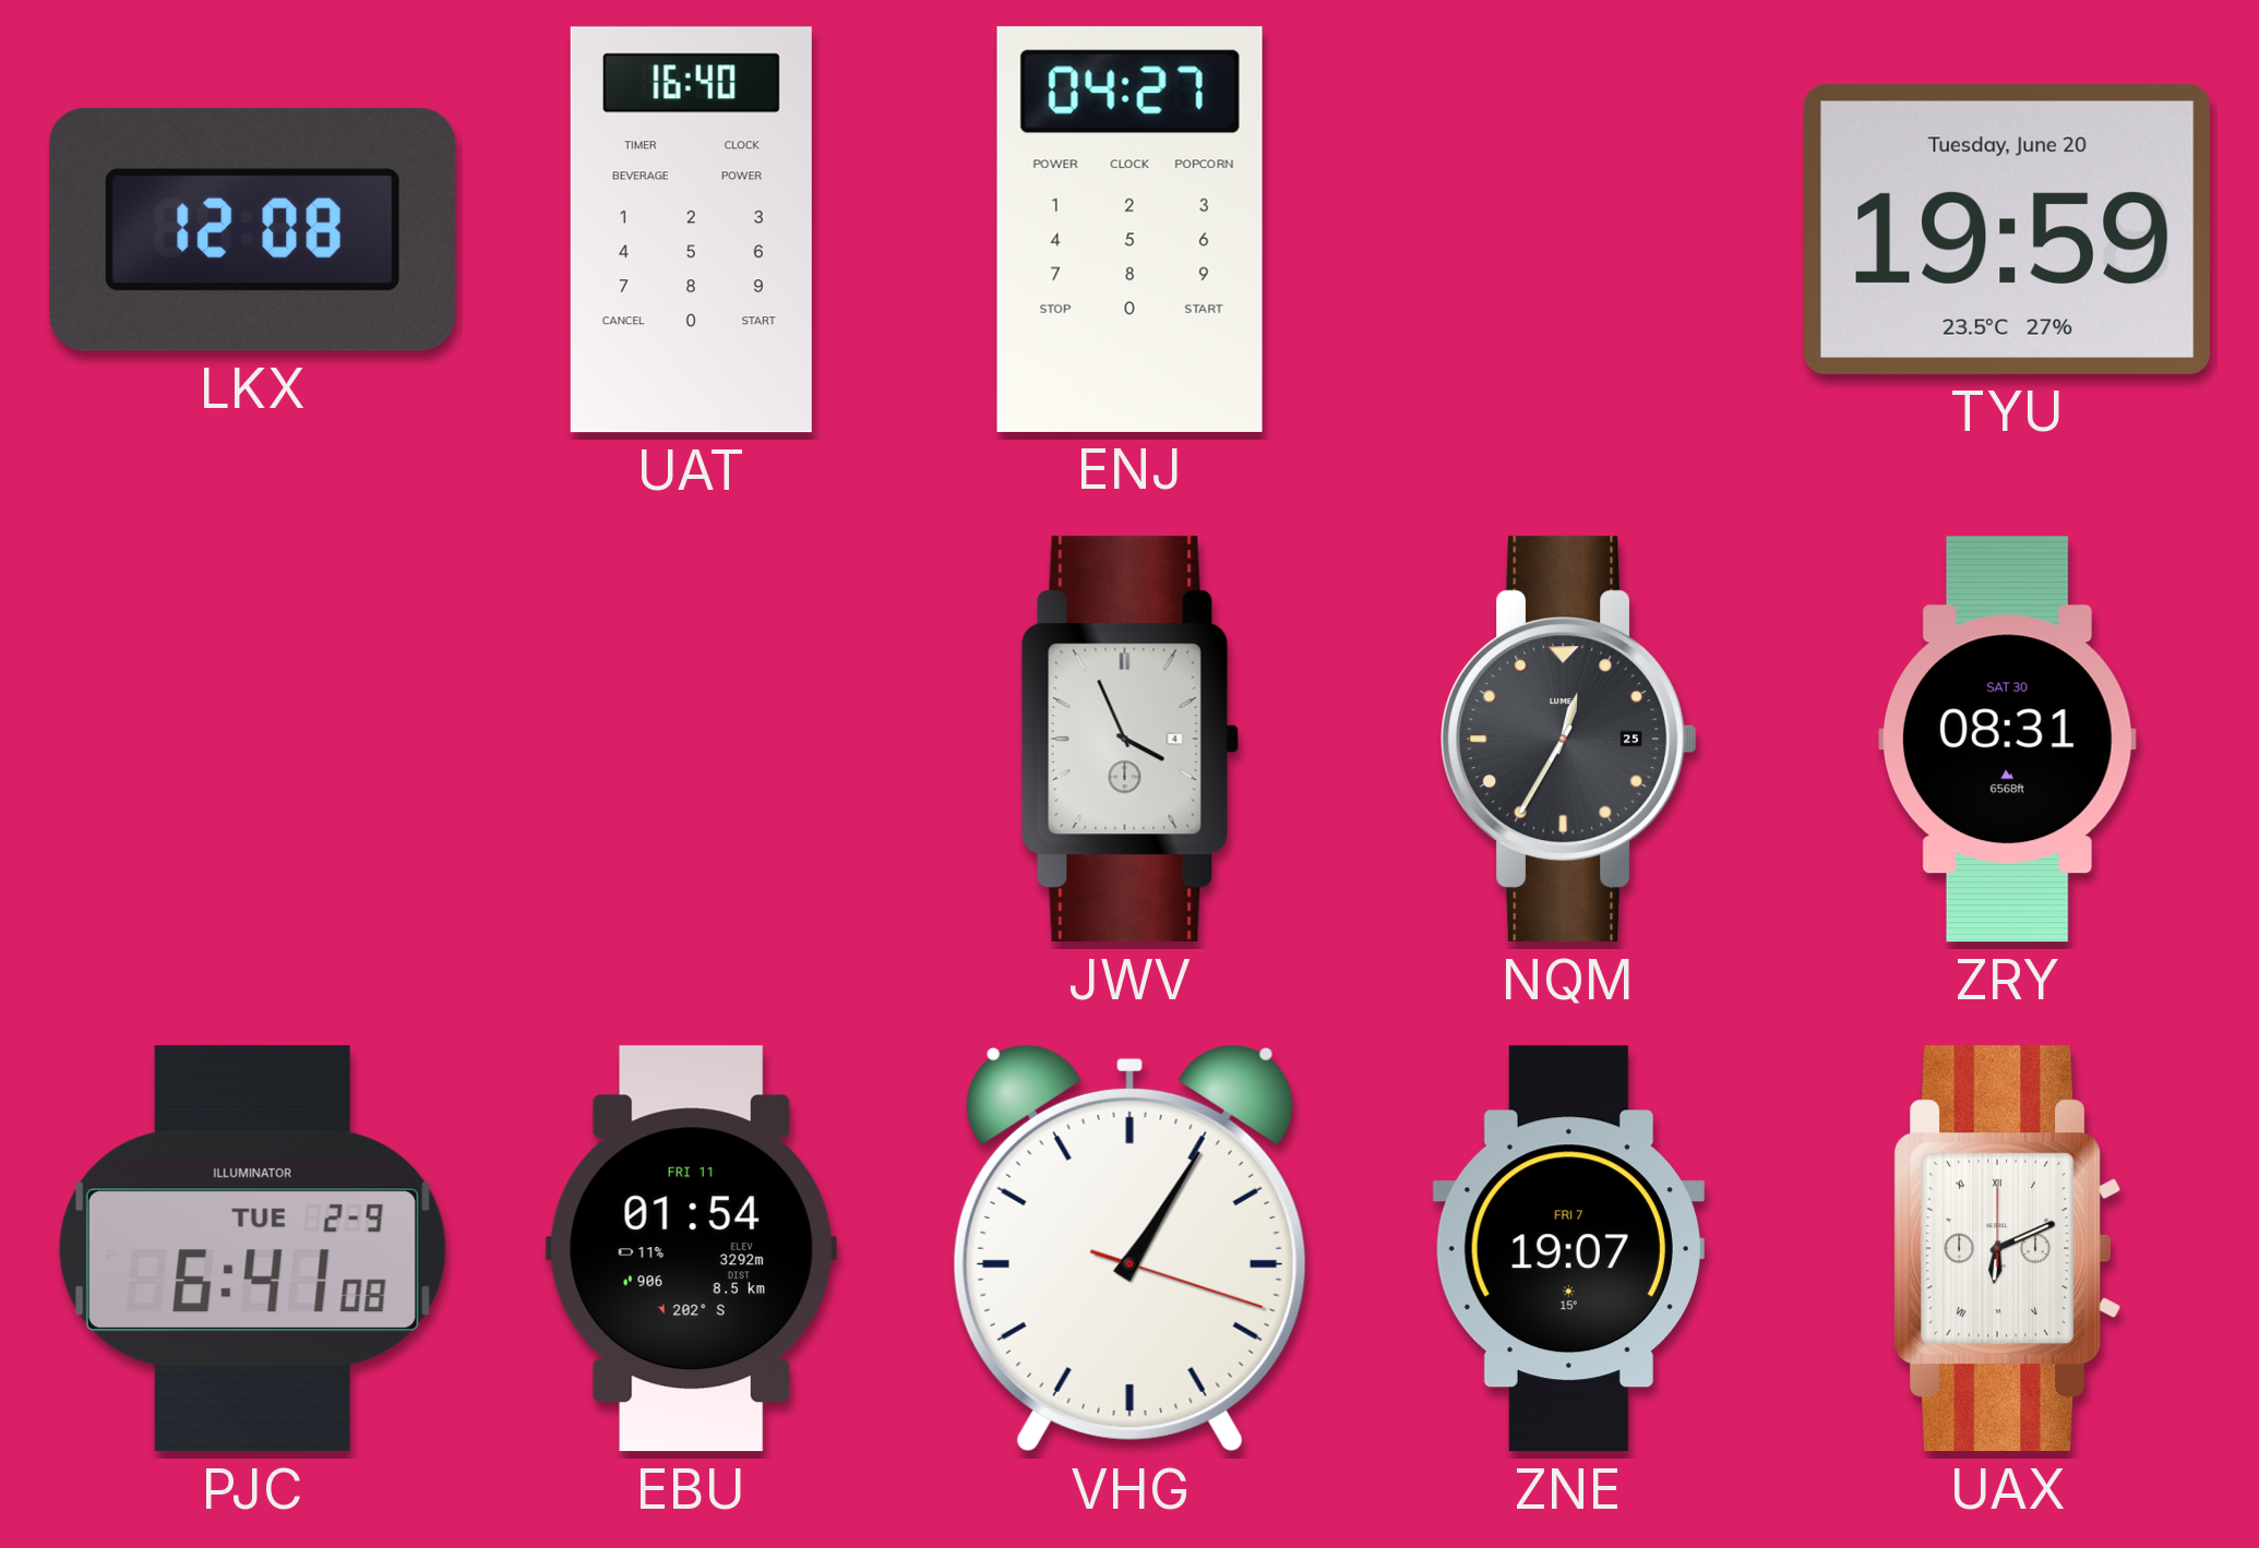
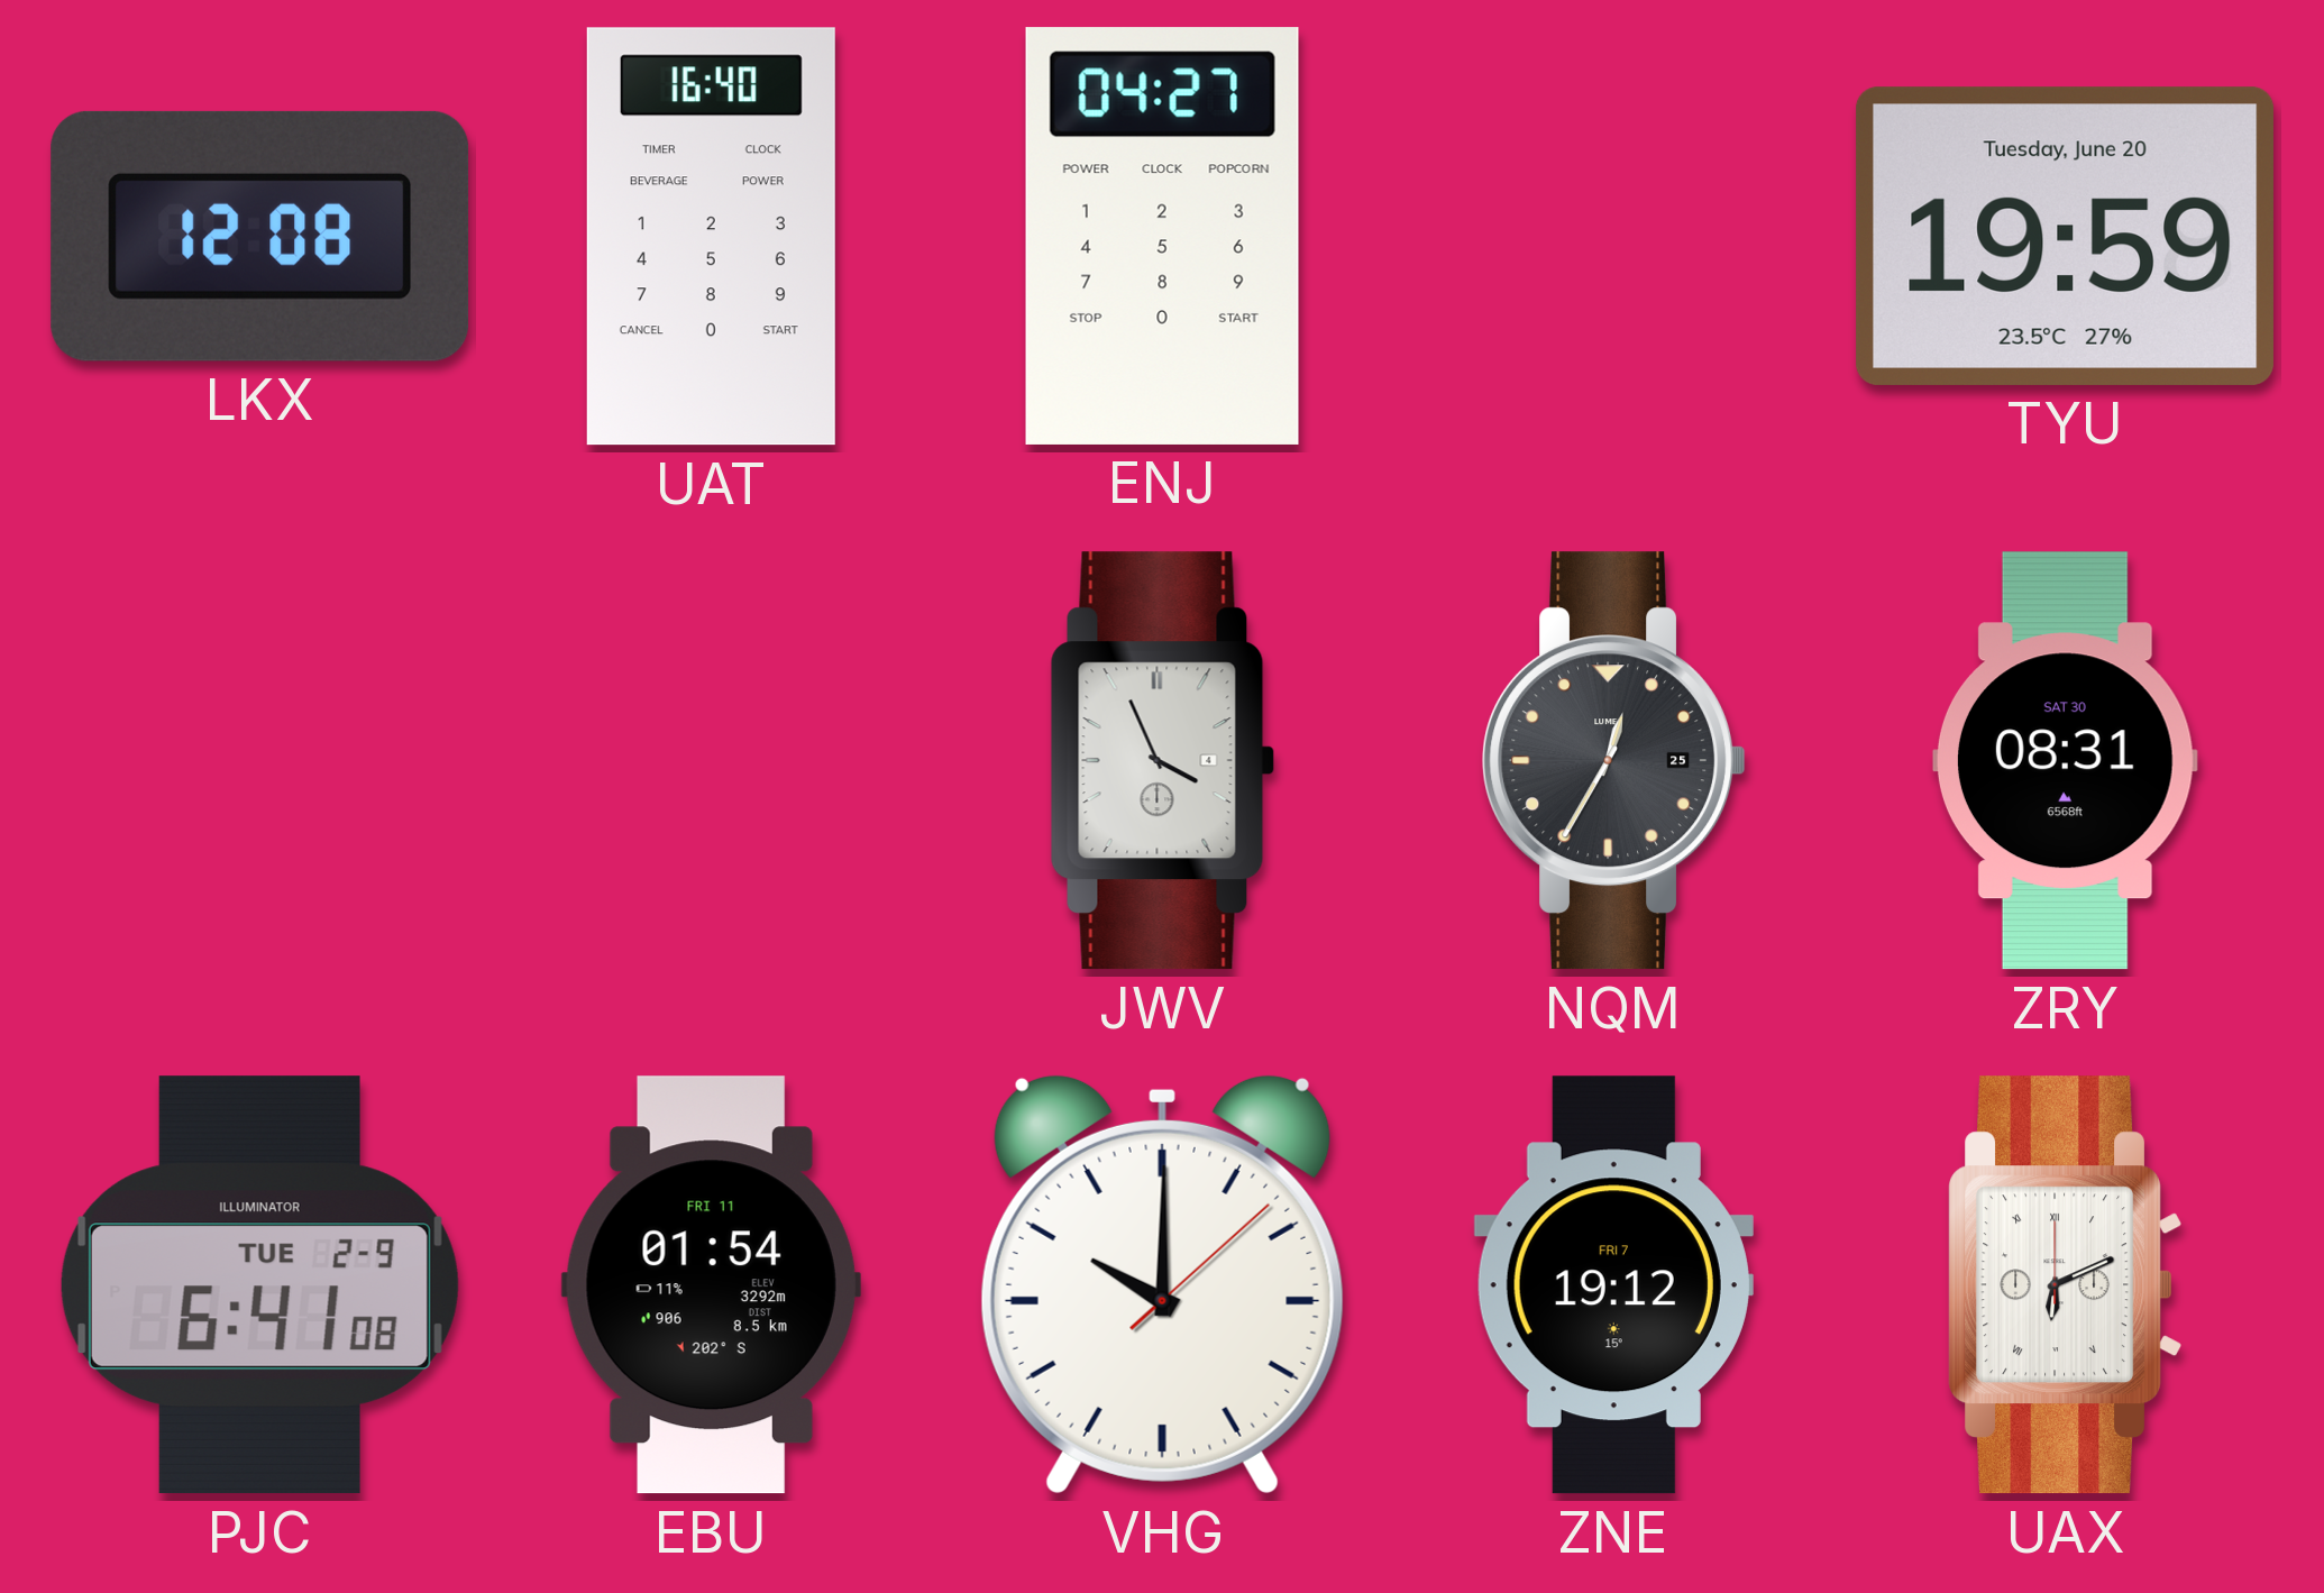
VHG: 1:05 -> 10:00
ZNE: 19:07 -> 19:12
